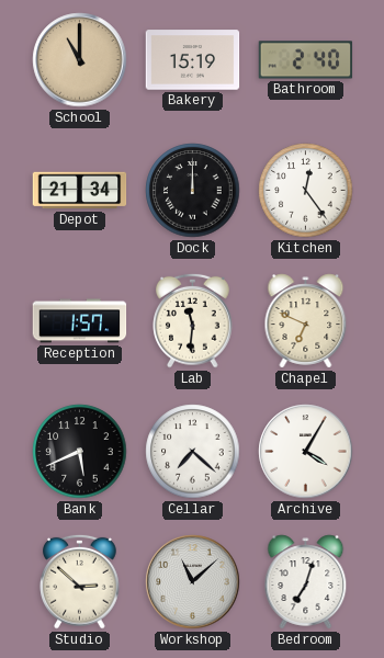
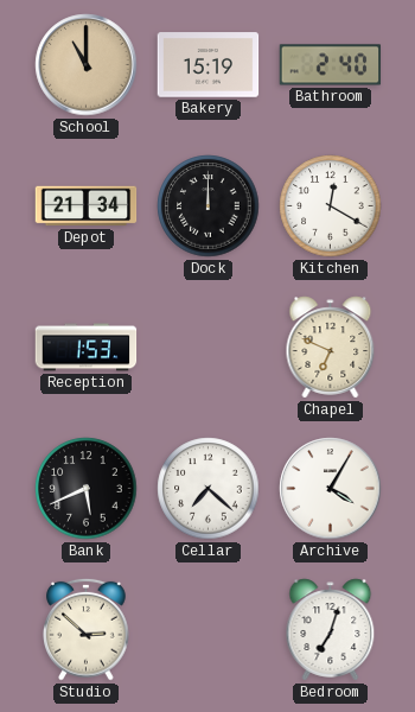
Kitchen: 12:24 -> 12:20
Reception: 1:57 -> 1:53
Lab: 11:31 -> none
Workshop: 11:08 -> none
